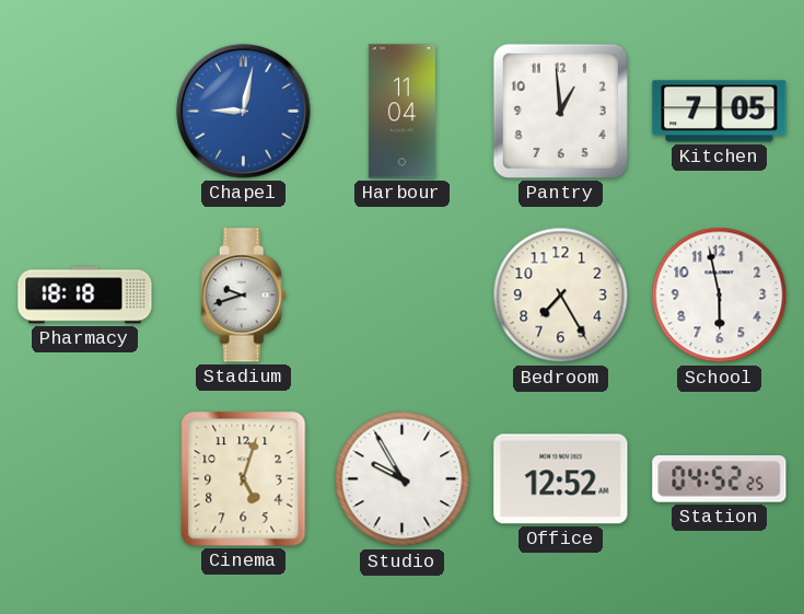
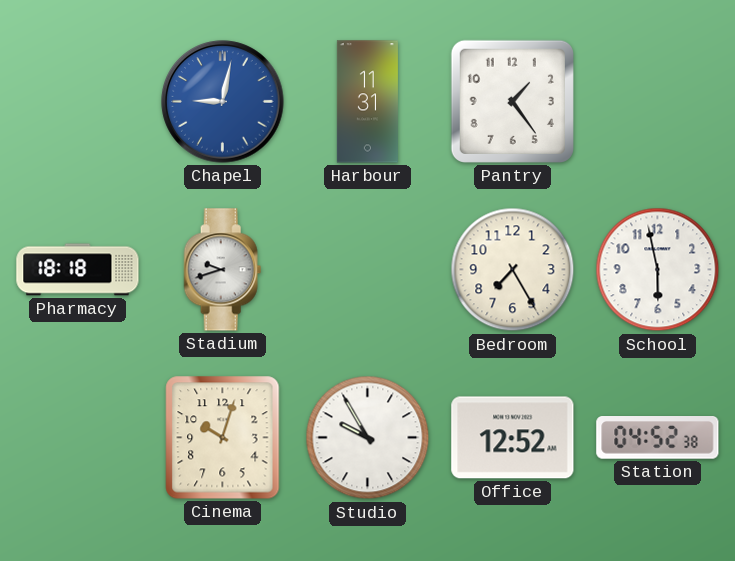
Harbour: 11:04 -> 11:31
Pantry: 12:59 -> 1:24
Kitchen: 7:05 -> none
Cinema: 5:03 -> 10:03
Station: 04:52:25 -> 04:52:38
